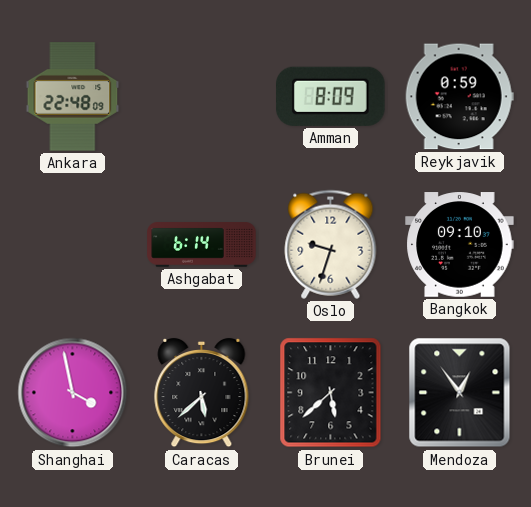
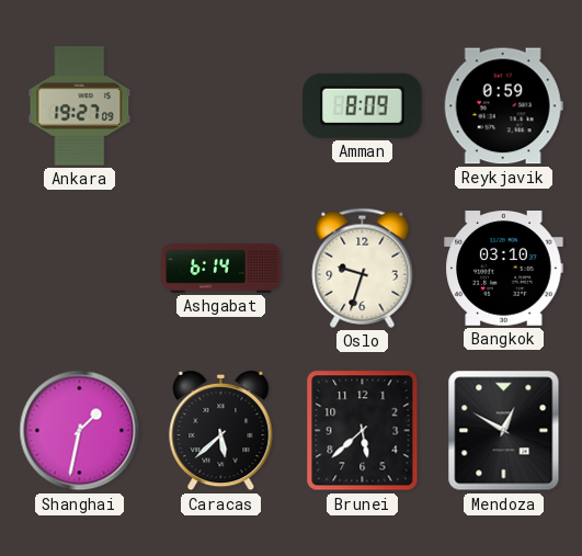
Ankara: 22:48 -> 19:27
Bangkok: 09:10 -> 03:10
Shanghai: 3:58 -> 1:32
Mendoza: 12:54 -> 12:50
